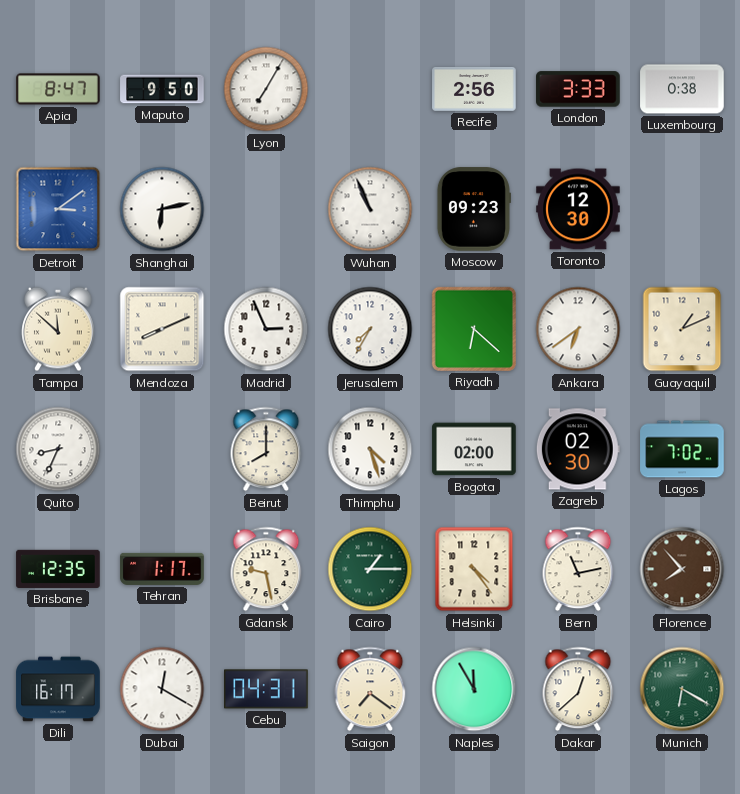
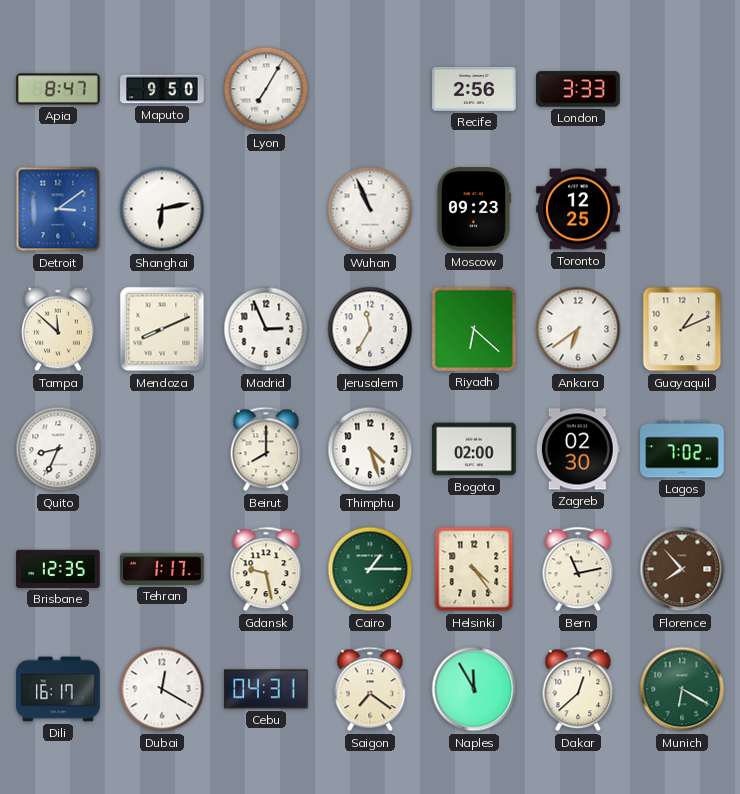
Luxembourg: 0:38 -> none
Toronto: 12:30 -> 12:25
Jerusalem: 7:35 -> 11:35
